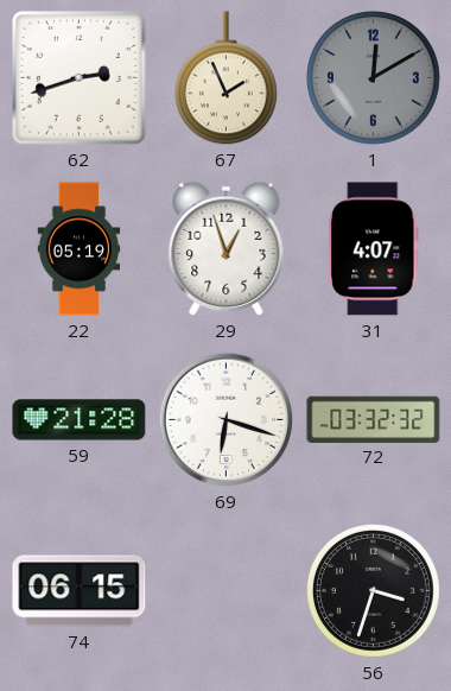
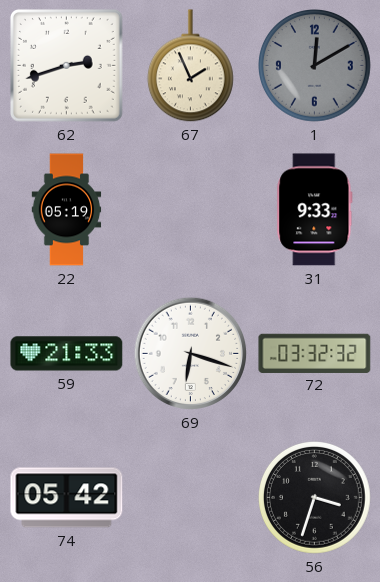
29: 12:57 -> none
31: 4:07 -> 9:33
59: 21:28 -> 21:33
74: 06:15 -> 05:42
